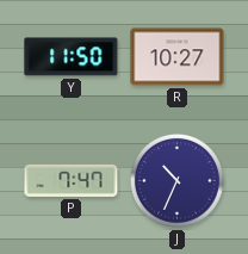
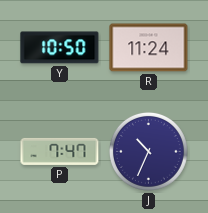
Y: 11:50 -> 10:50
R: 10:27 -> 11:24
